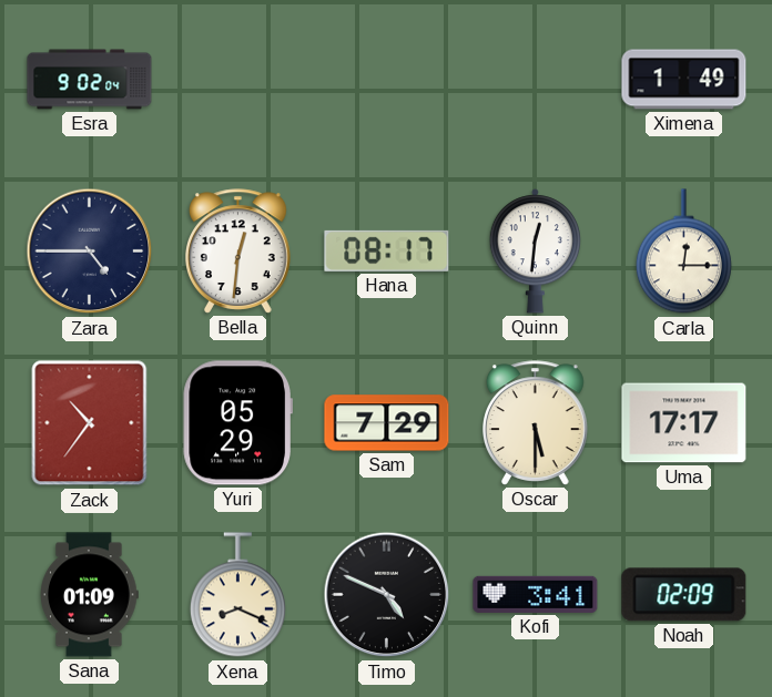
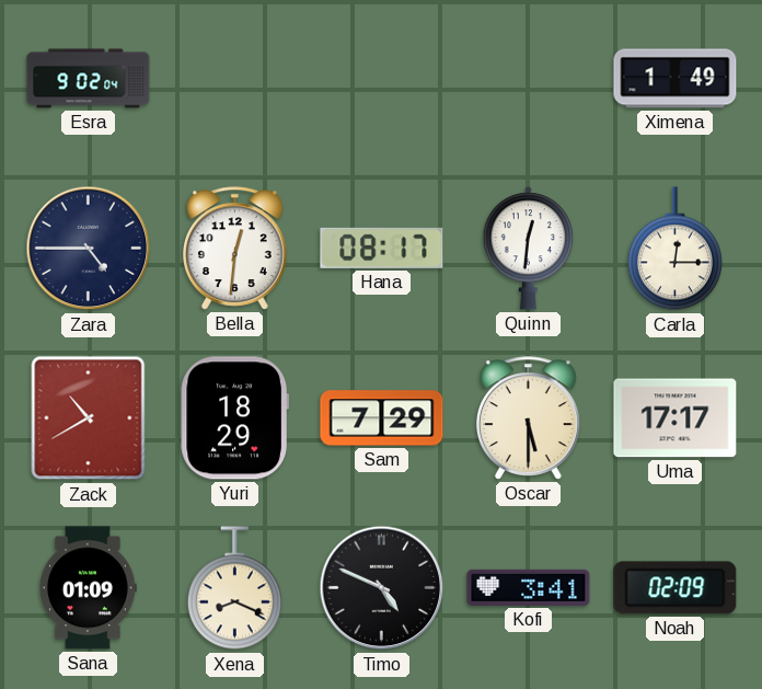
Zack: 10:36 -> 10:40
Yuri: 05:29 -> 18:29
